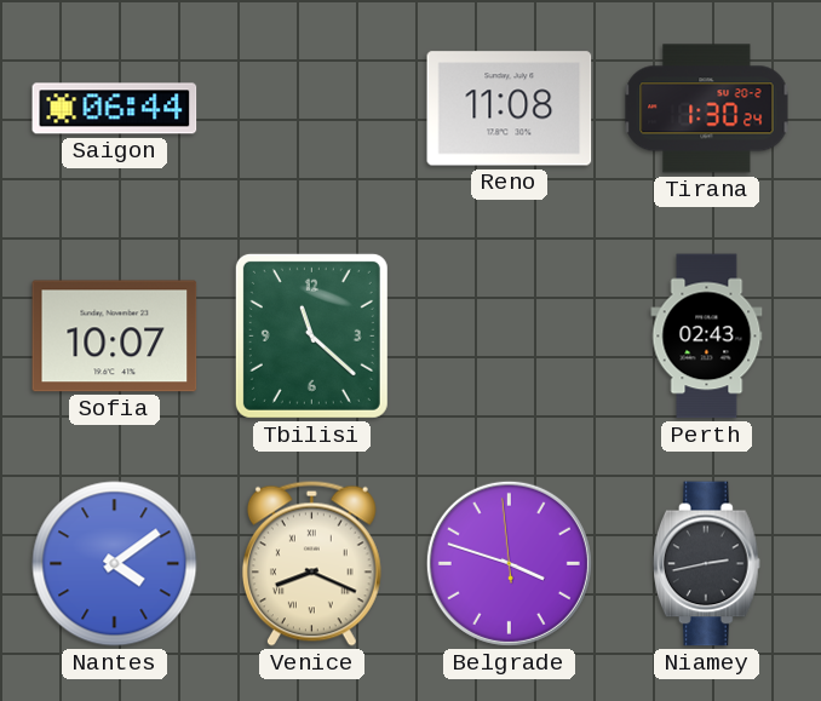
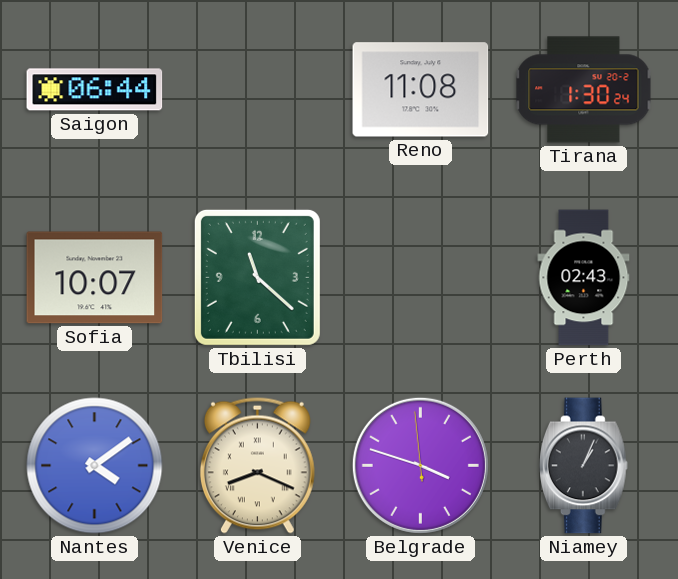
Niamey: 2:43 -> 1:04
